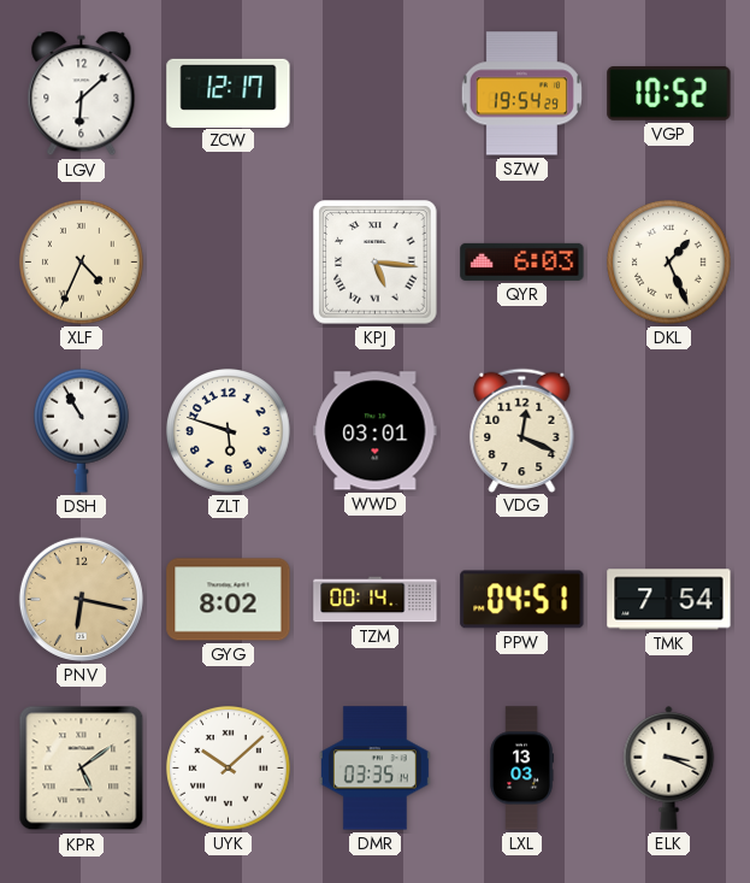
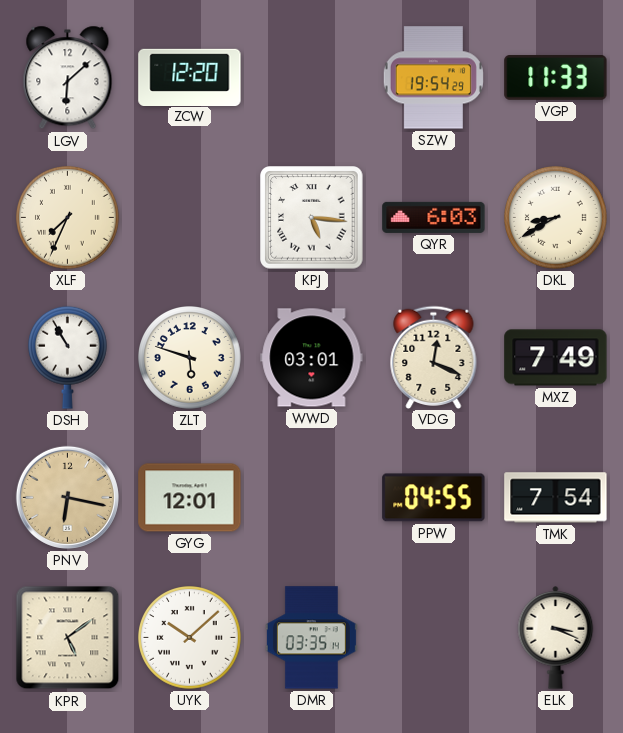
ZCW: 12:17 -> 12:20
VGP: 10:52 -> 11:33
XLF: 4:34 -> 7:34
DKL: 1:26 -> 8:40
MXZ: none -> 7:49
GYG: 8:02 -> 12:01
TZM: 00:14 -> none
PPW: 04:51 -> 04:55
LXL: 13:03 -> none
